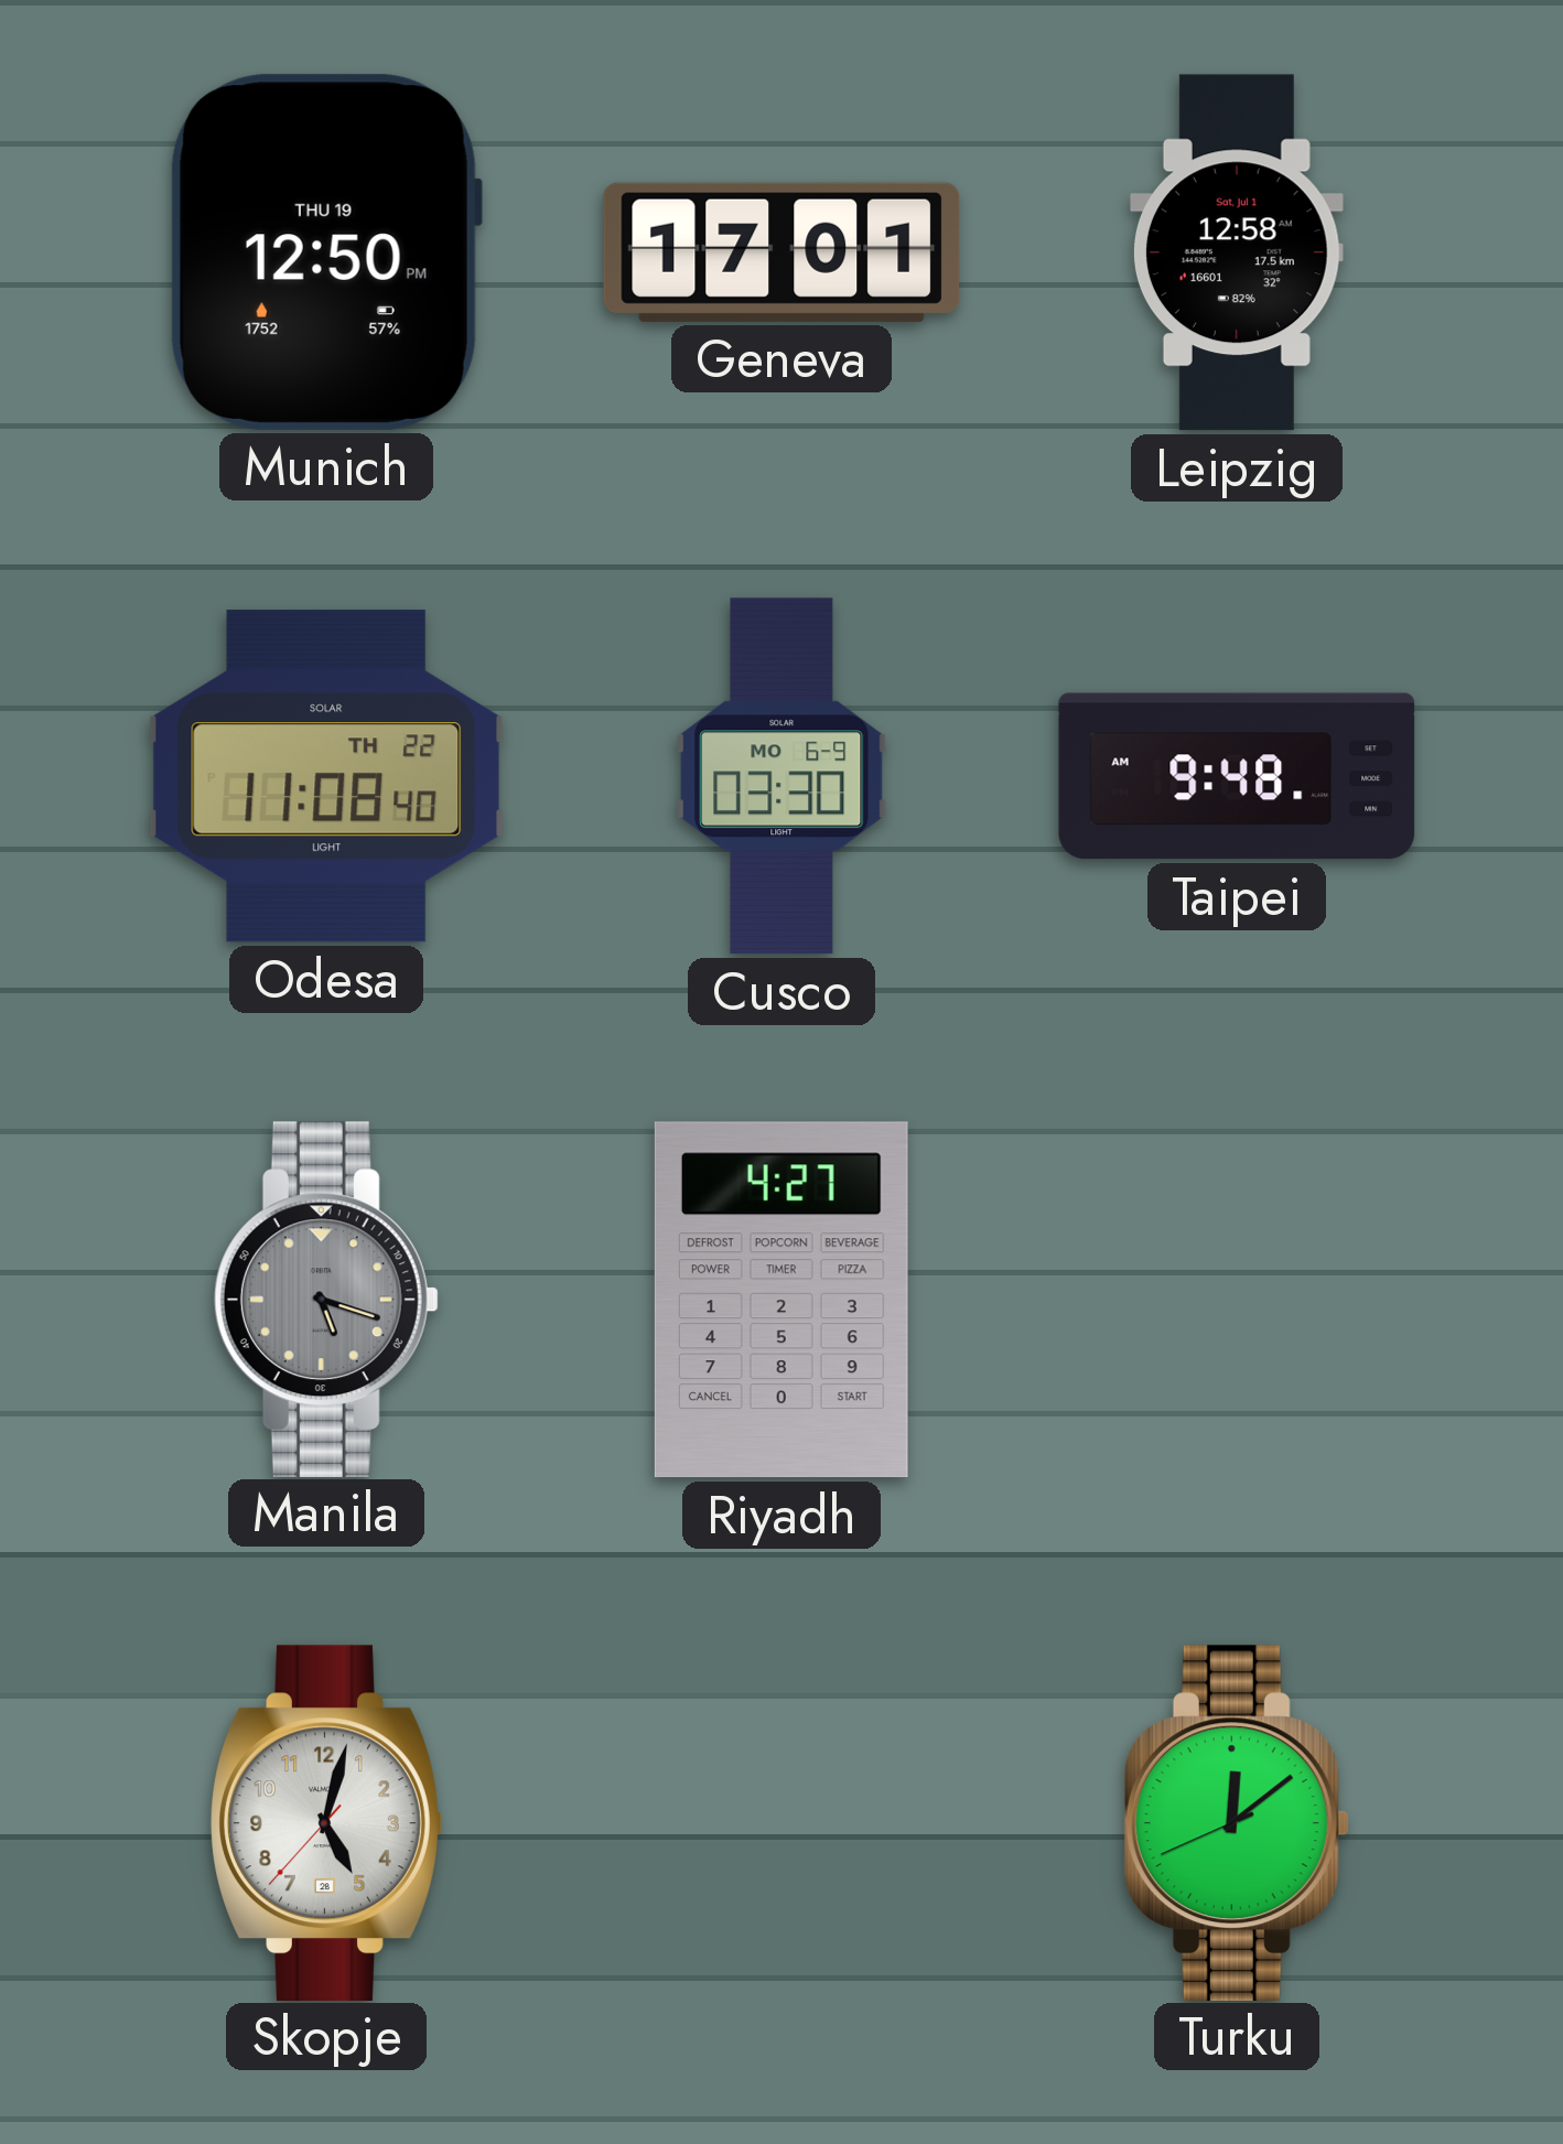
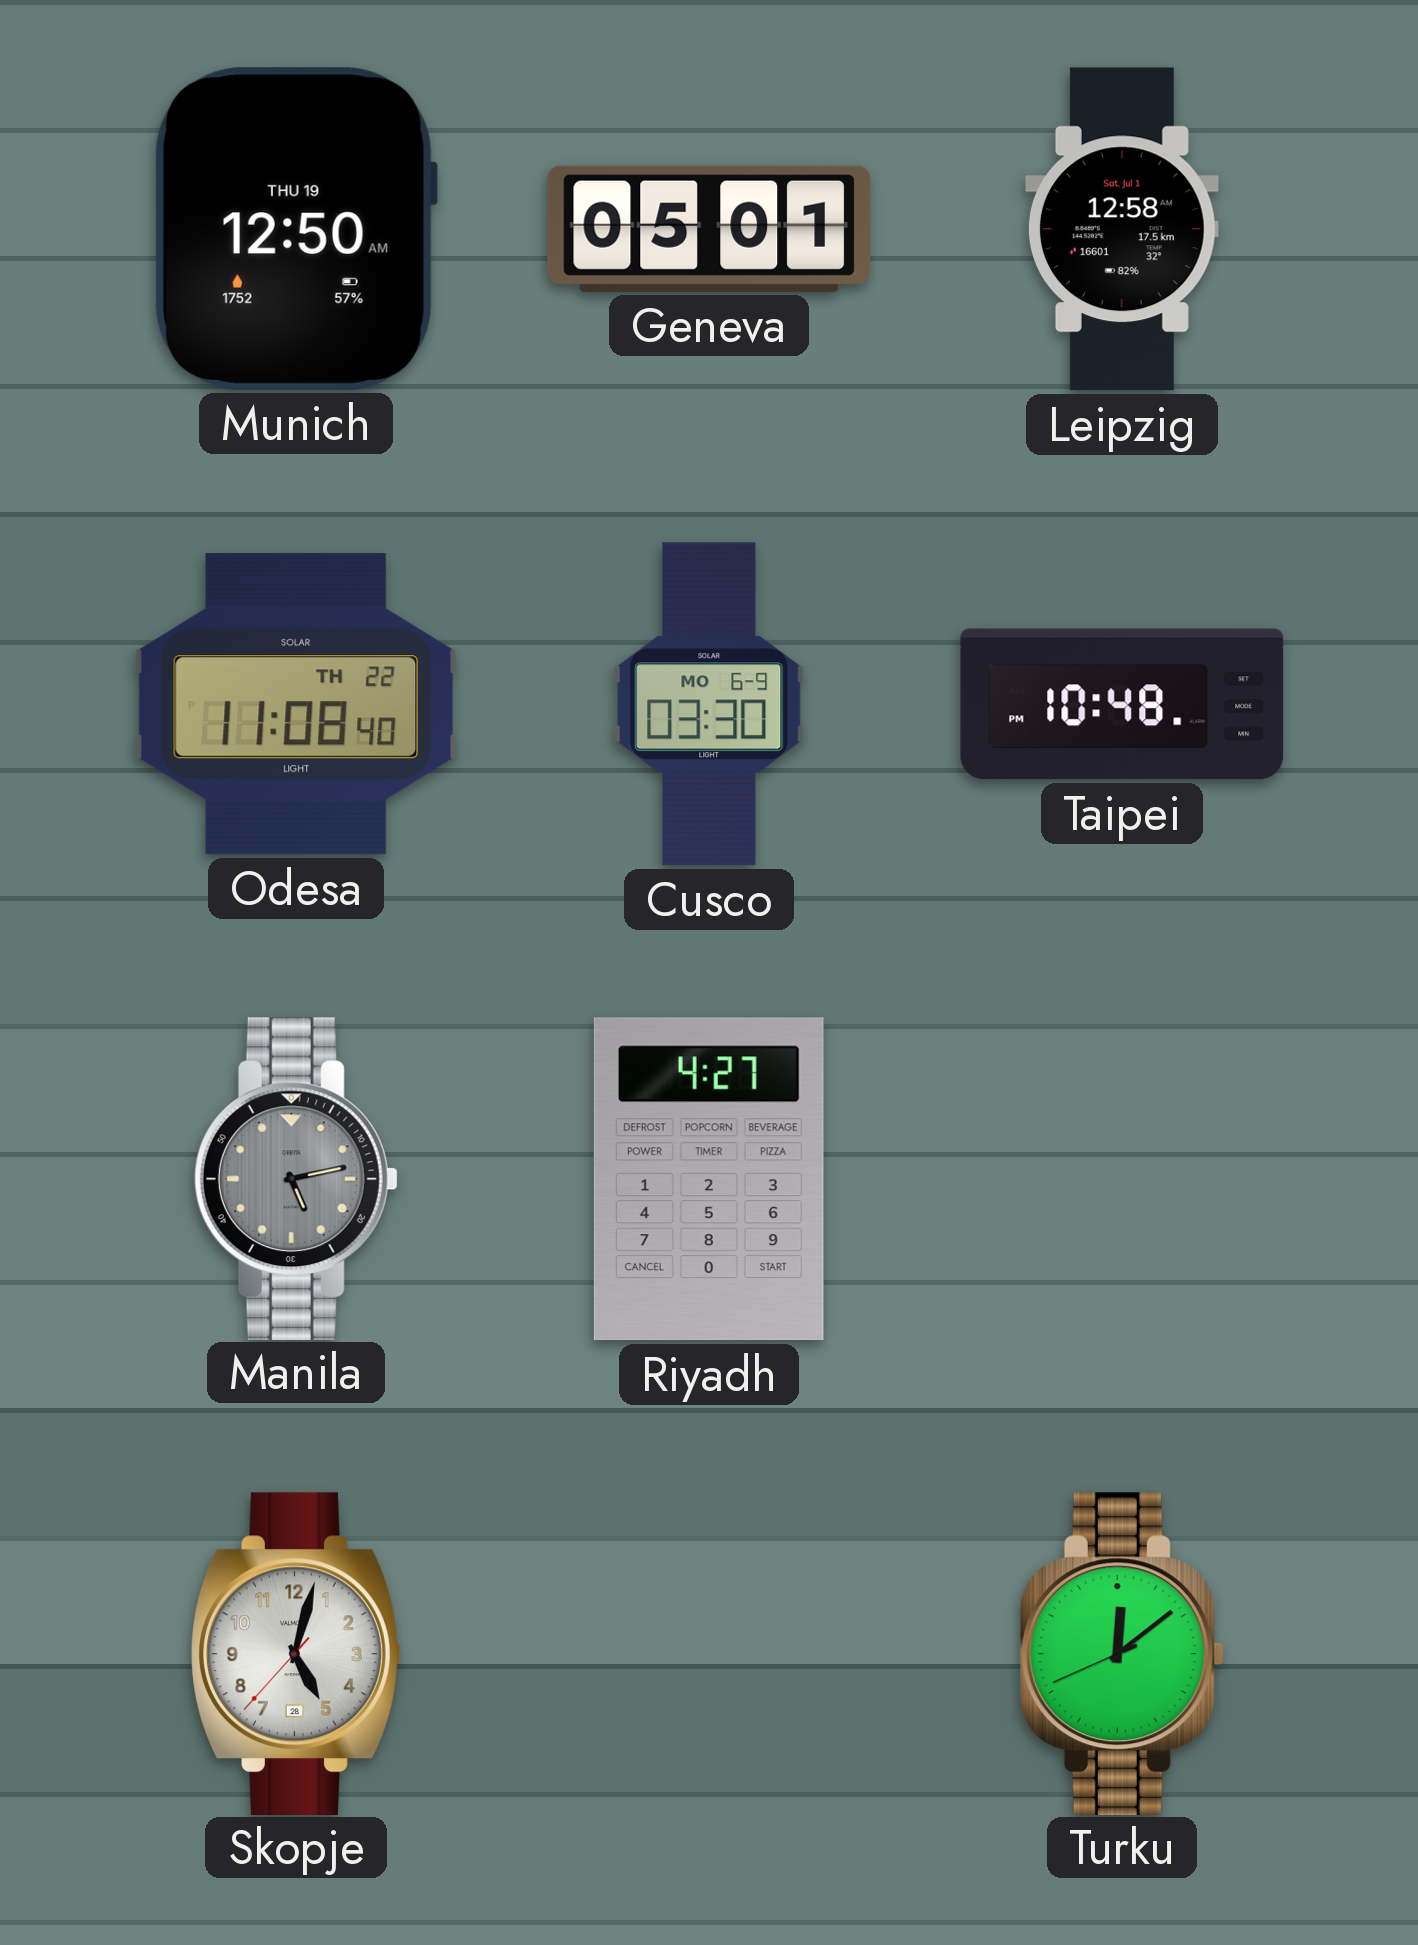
Munich: 12:50 PM -> 12:50 AM
Geneva: 17:01 -> 05:01
Taipei: 9:48 -> 10:48
Manila: 5:18 -> 5:13
